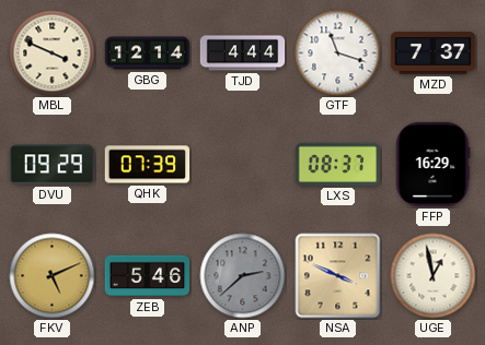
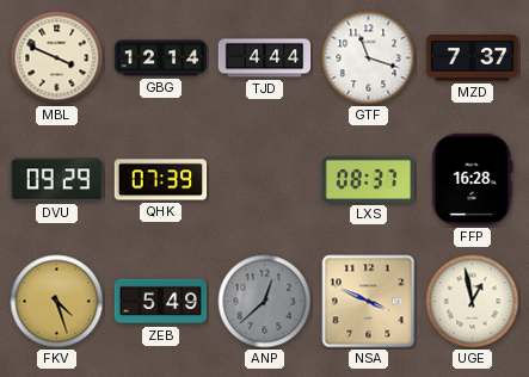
FFP: 16:29 -> 16:28
FKV: 5:11 -> 4:27
ZEB: 5:46 -> 5:49
ANP: 2:38 -> 12:38
